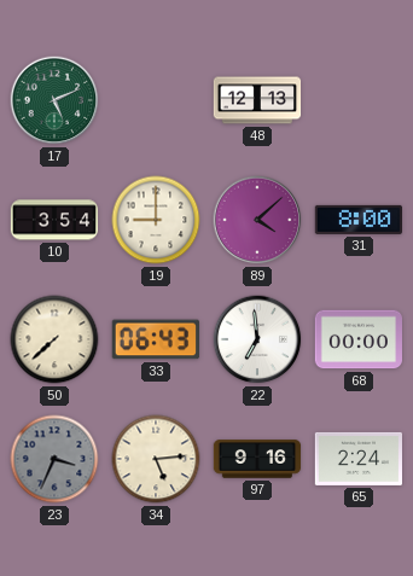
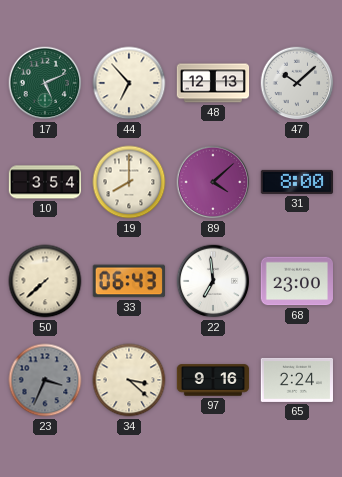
44: none -> 6:53
47: none -> 10:08
19: 9:00 -> 8:00
68: 00:00 -> 23:00
34: 5:14 -> 3:22
